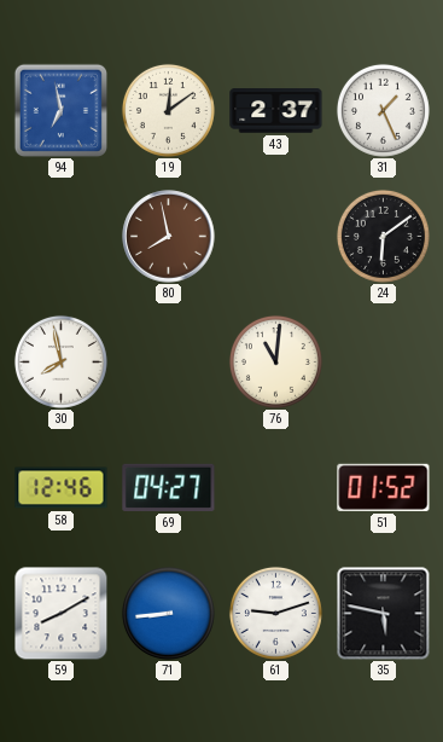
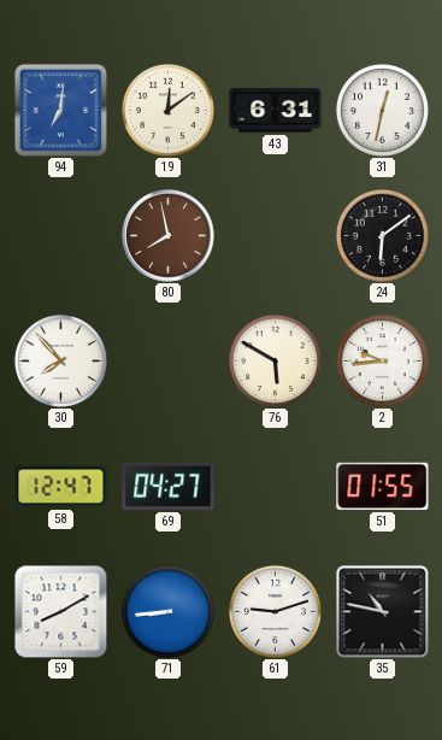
94: 6:58 -> 7:01
43: 2:37 -> 6:31
31: 1:26 -> 12:32
30: 7:58 -> 7:53
76: 11:01 -> 5:50
2: none -> 9:44
58: 12:46 -> 12:47
51: 01:52 -> 01:55
35: 5:47 -> 10:47
